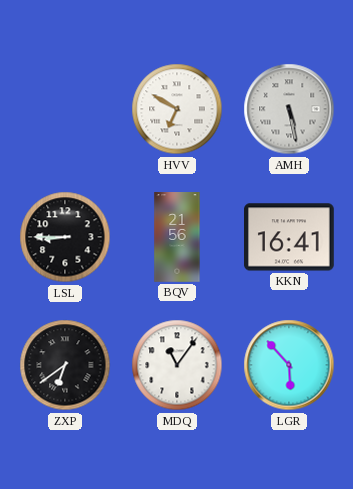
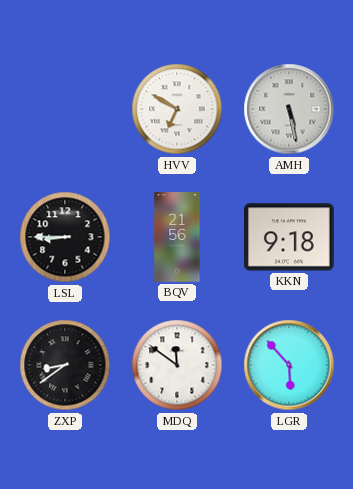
KKN: 16:41 -> 9:18
ZXP: 6:39 -> 8:39
MDQ: 11:06 -> 11:51
